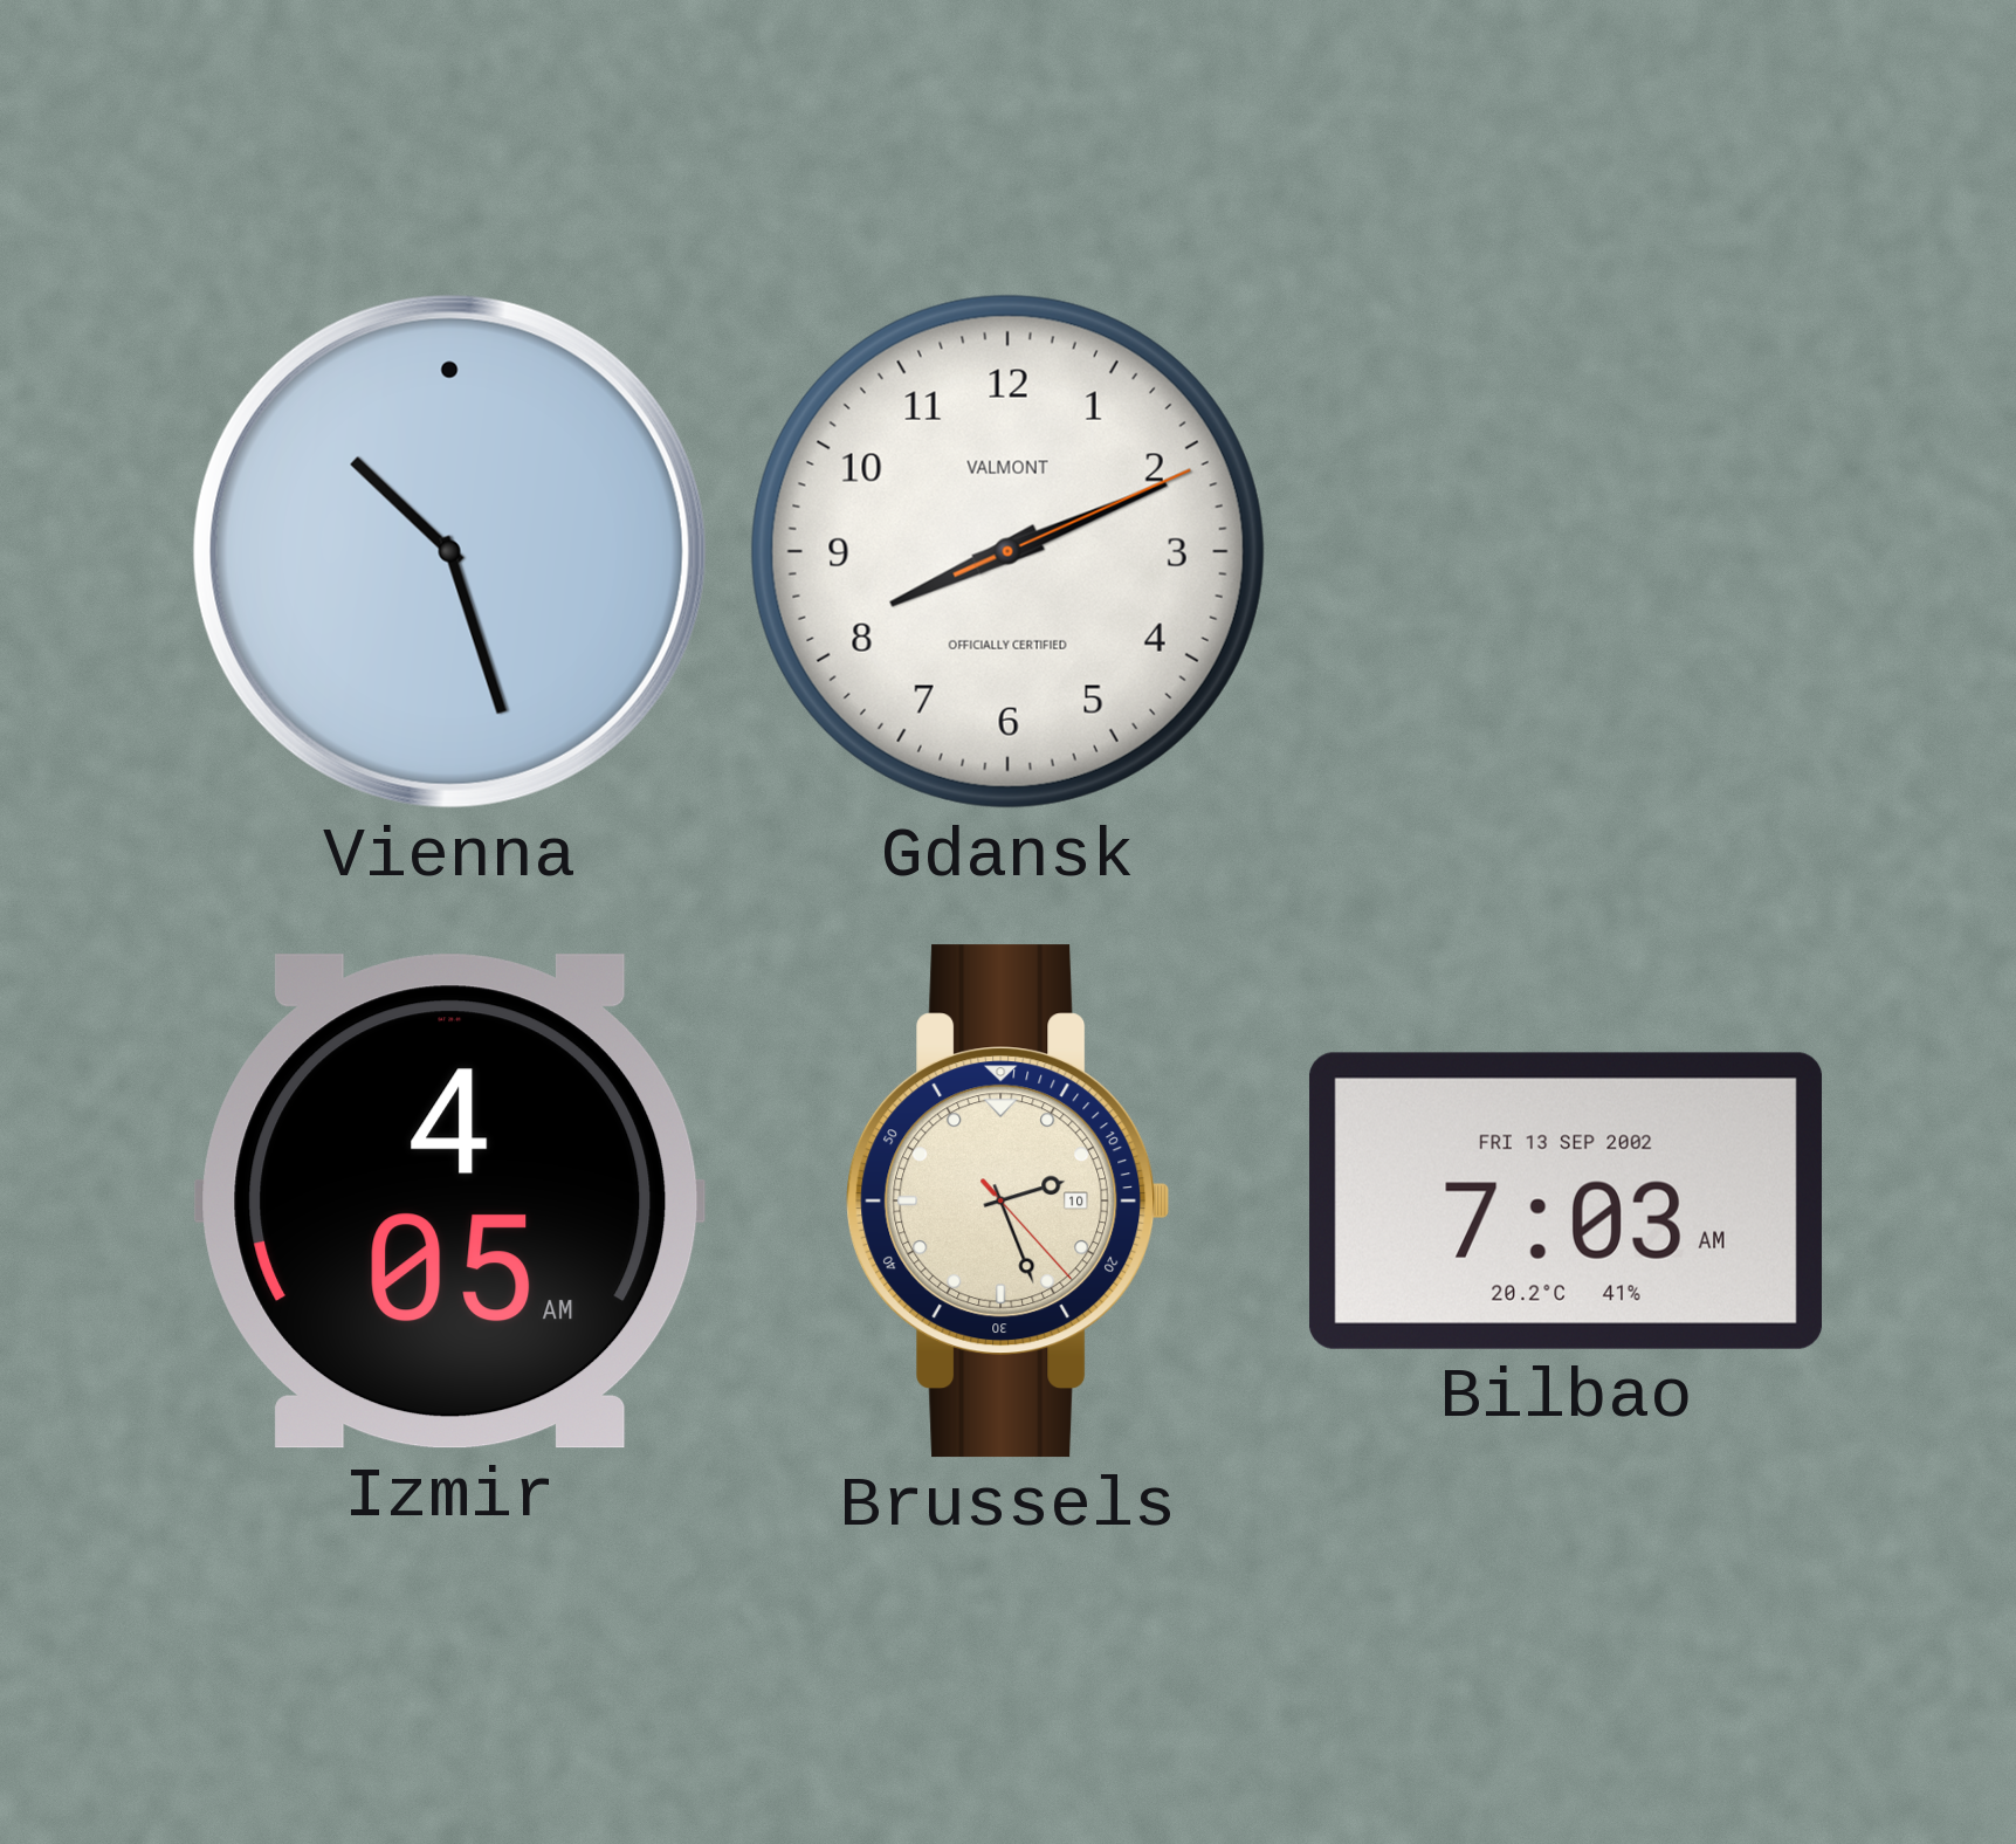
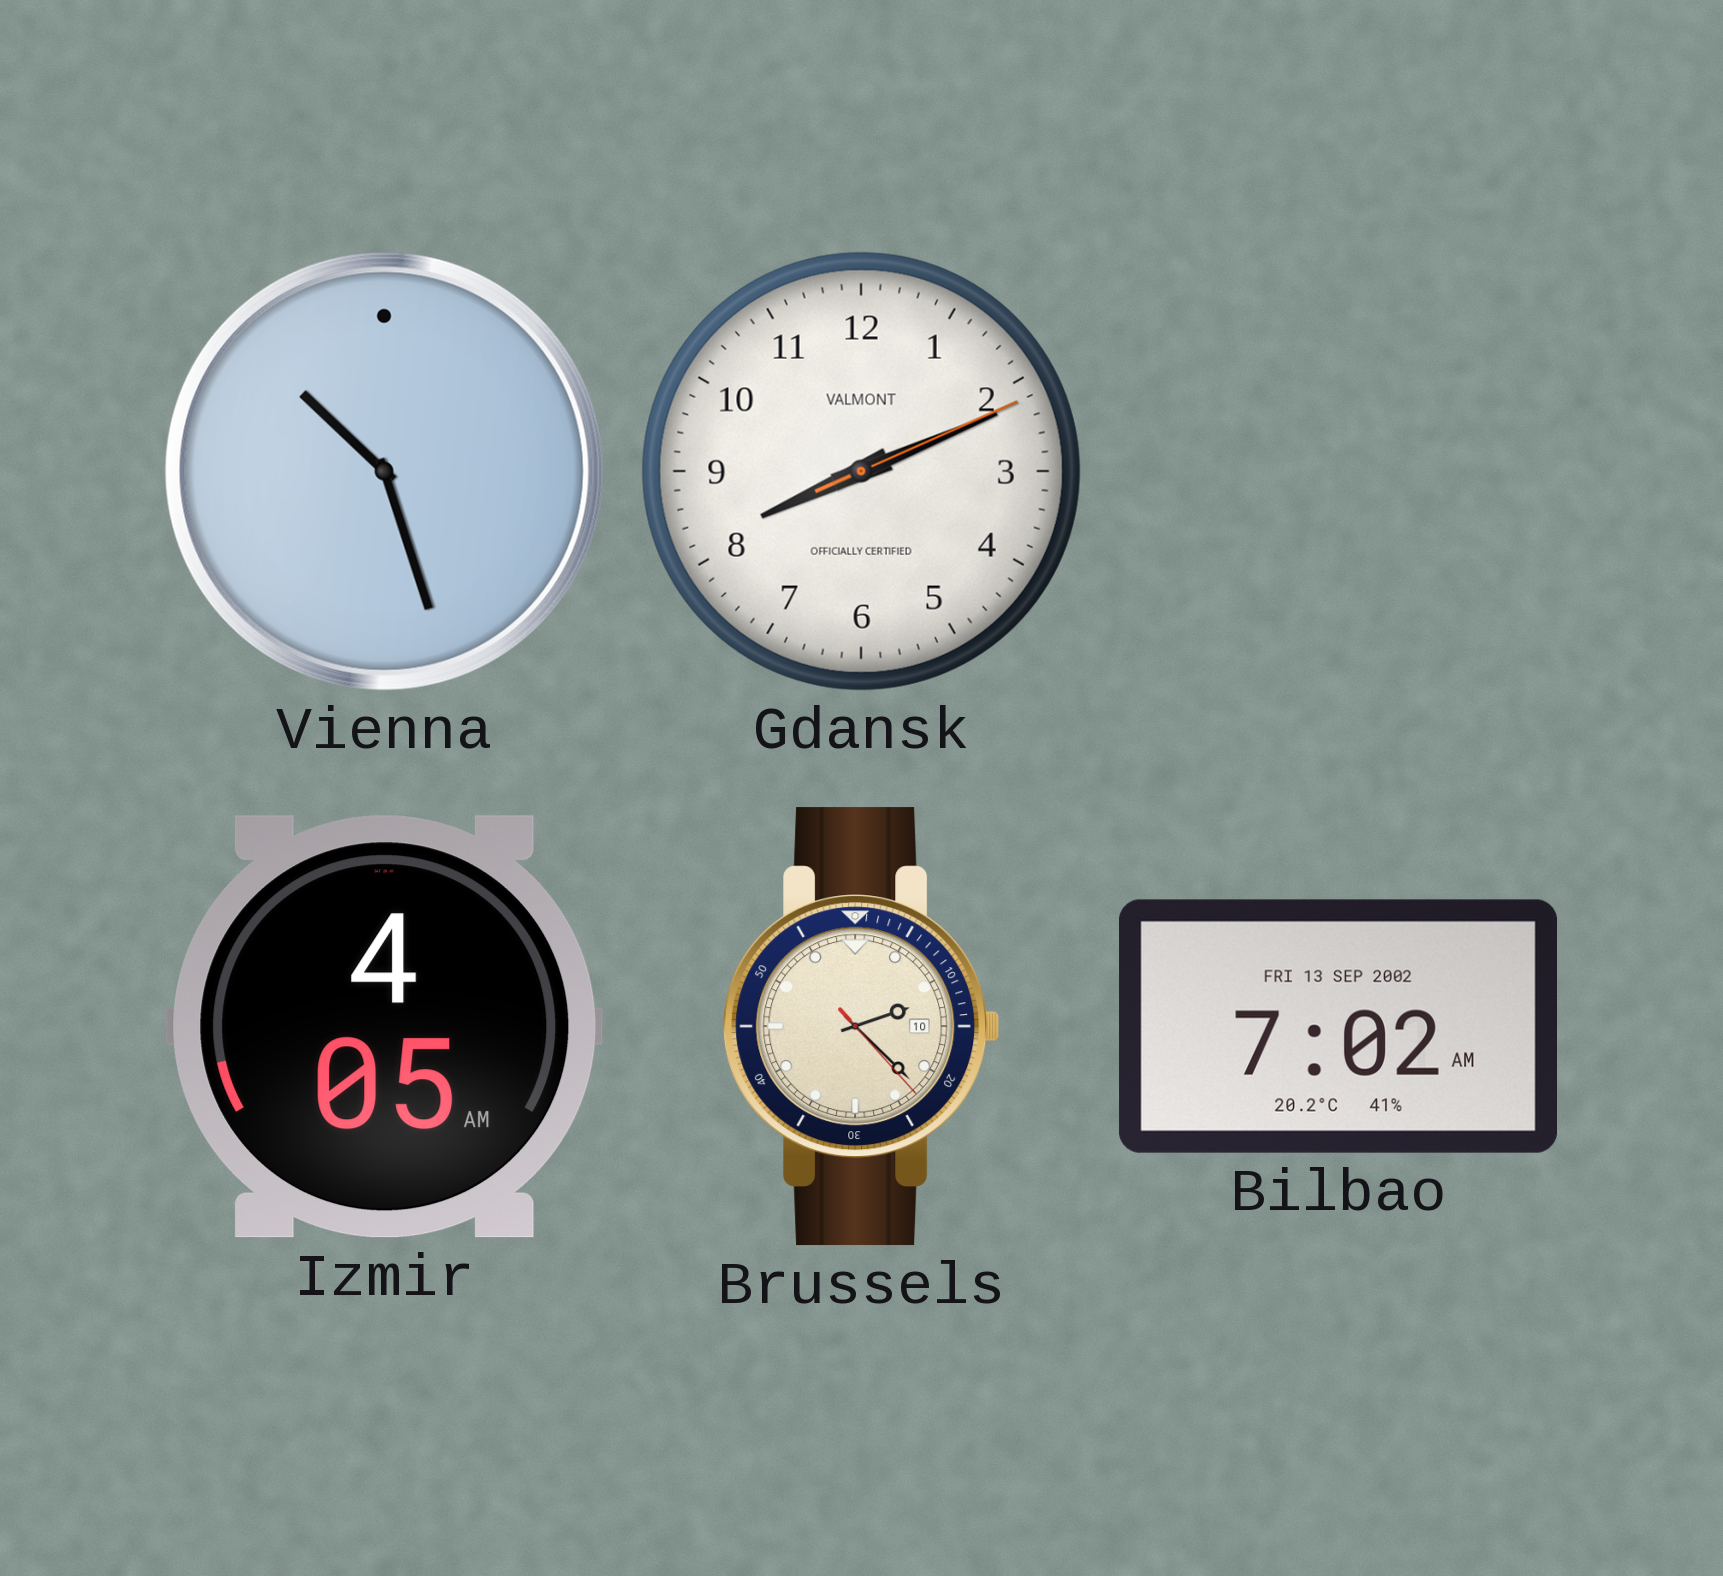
Brussels: 2:26 -> 2:22
Bilbao: 7:03 -> 7:02
